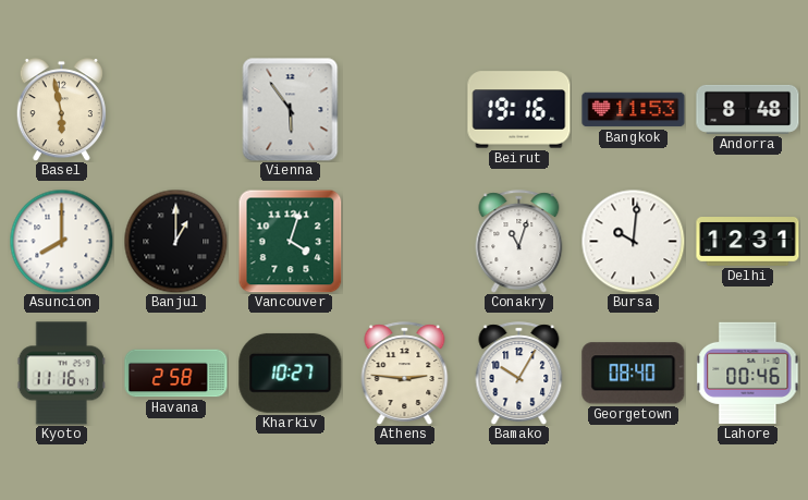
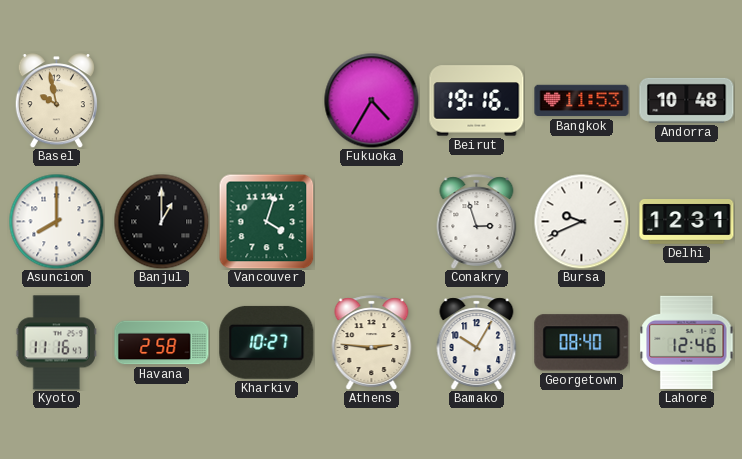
Basel: 5:58 -> 9:58
Vienna: 5:54 -> none
Fukuoka: none -> 4:35
Andorra: 8:48 -> 10:48
Conakry: 11:03 -> 2:57
Bursa: 10:01 -> 9:41
Lahore: 00:46 -> 12:46
